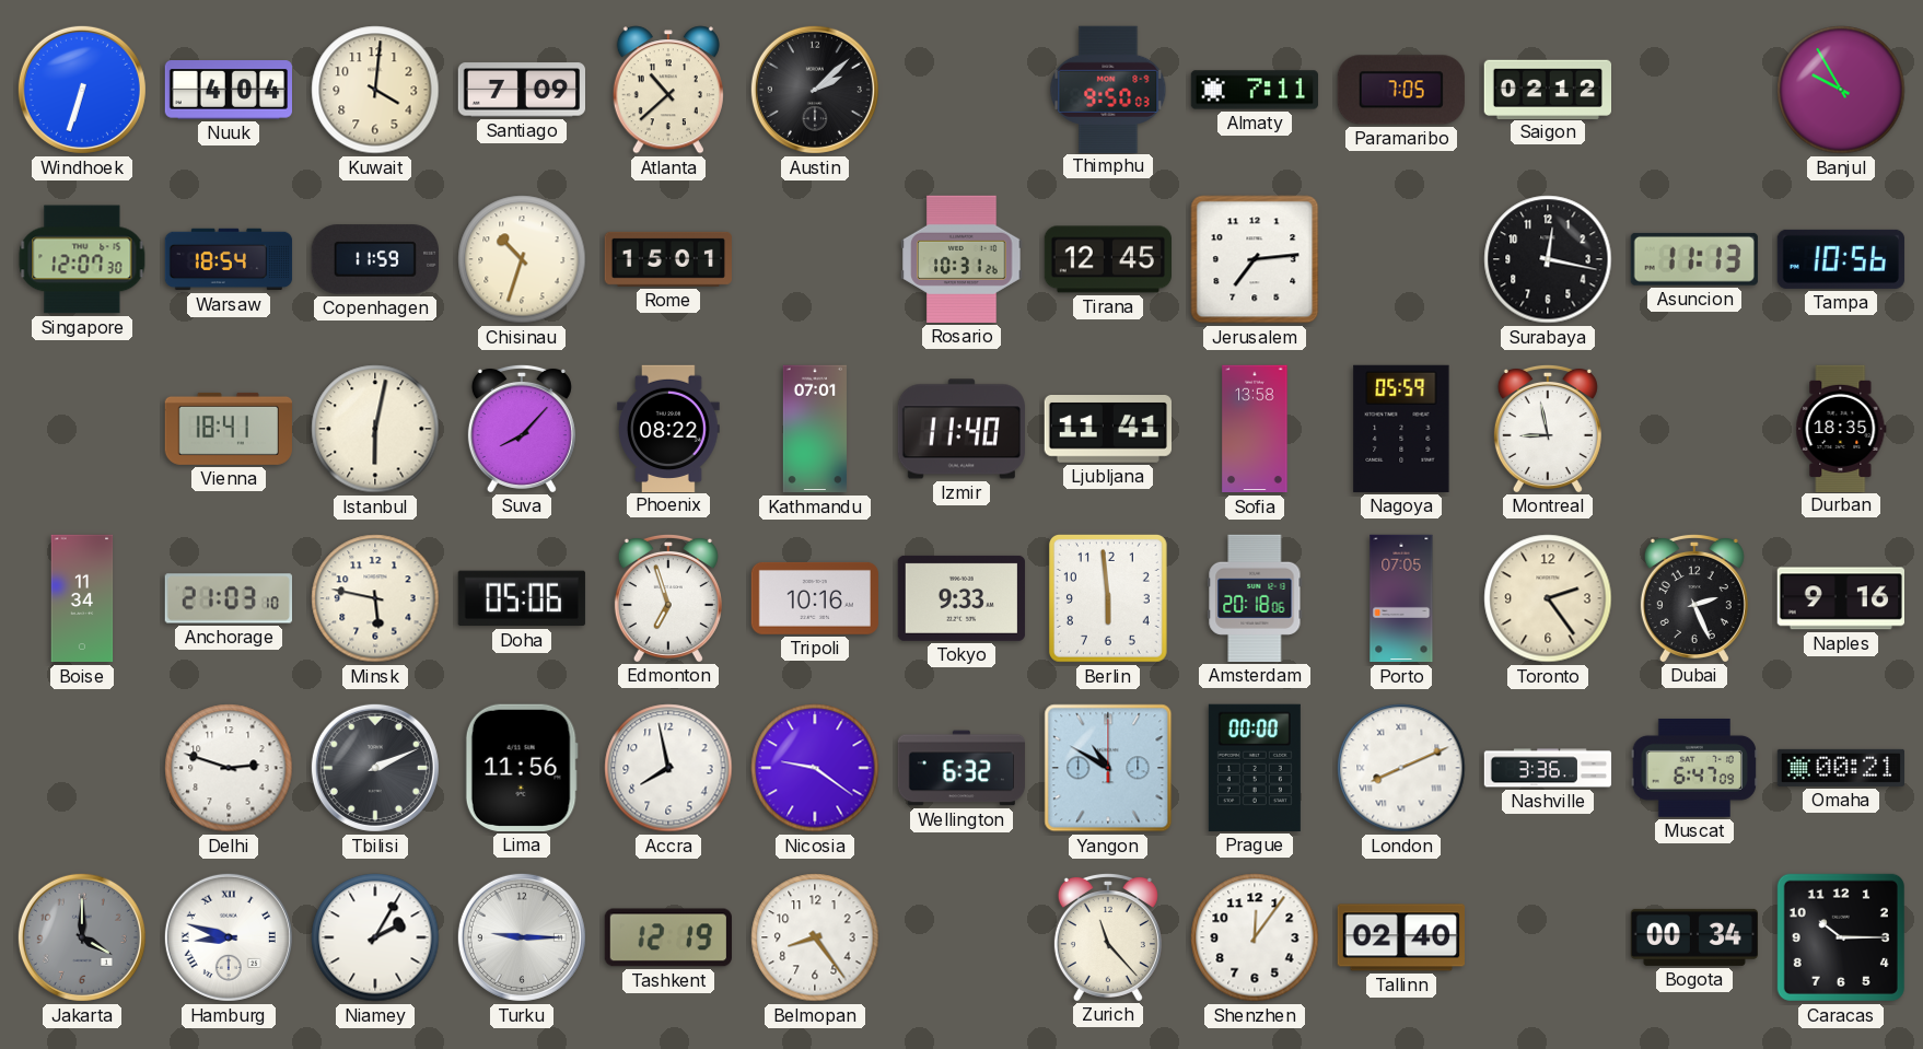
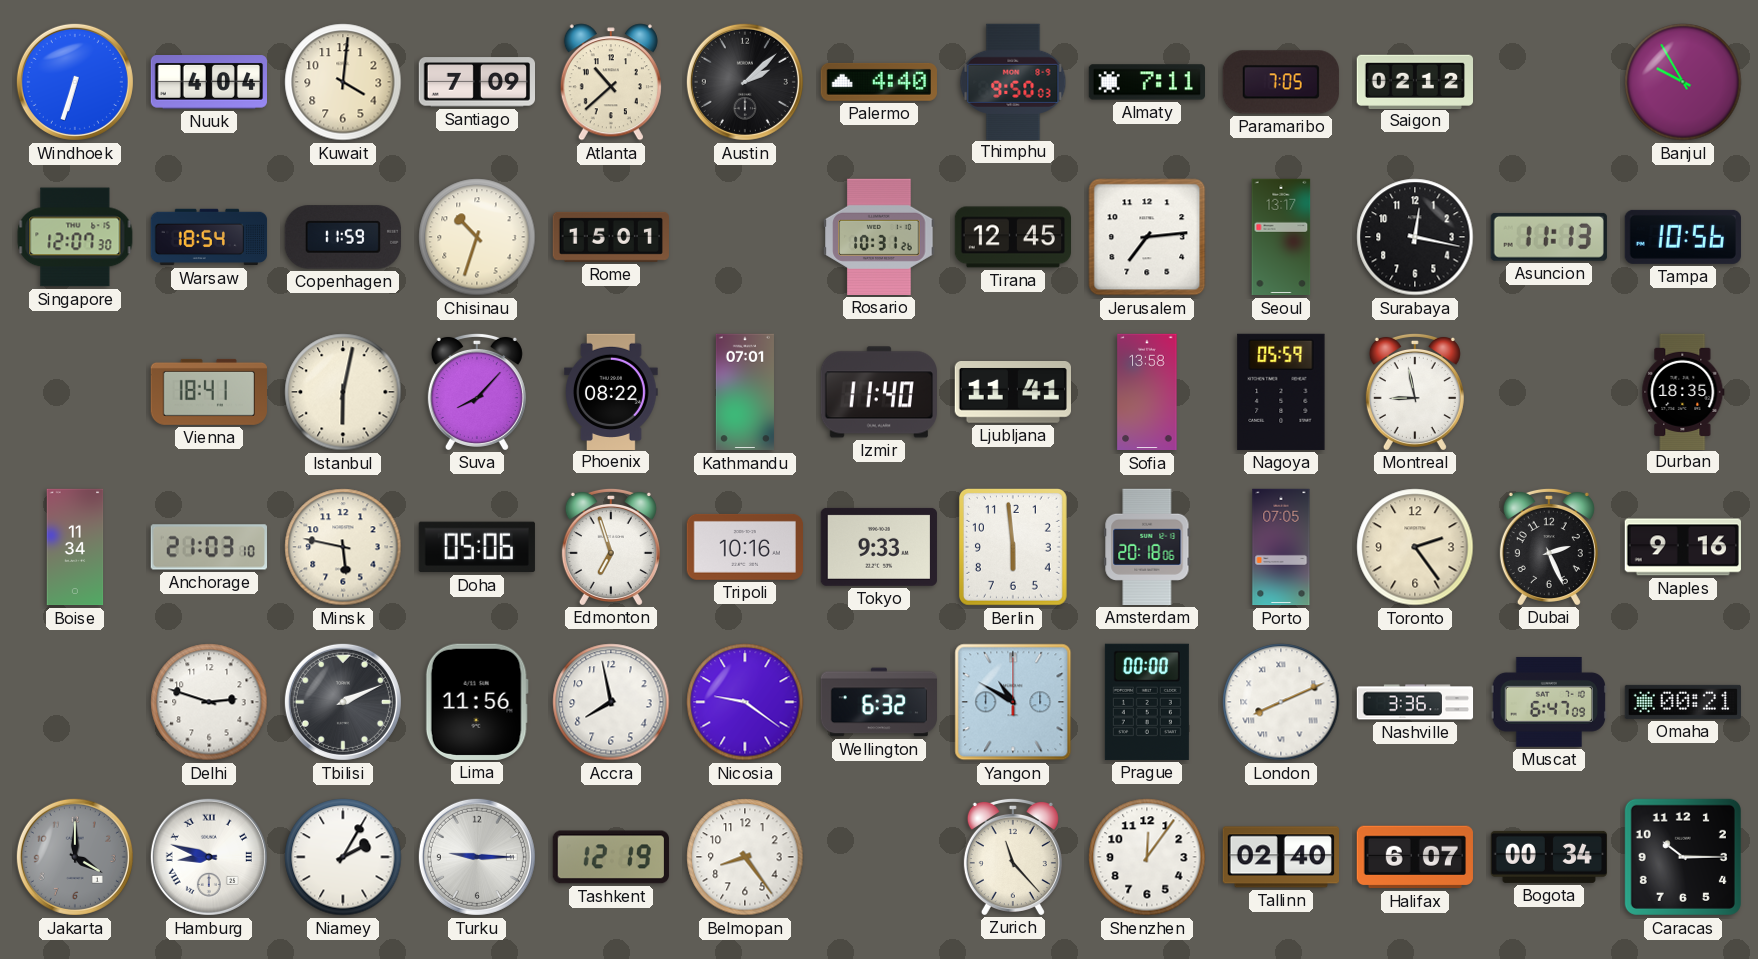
Palermo: none -> 4:40
Seoul: none -> 13:17
Halifax: none -> 6:07
